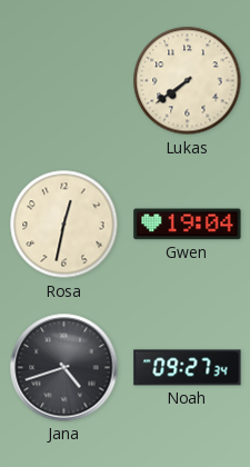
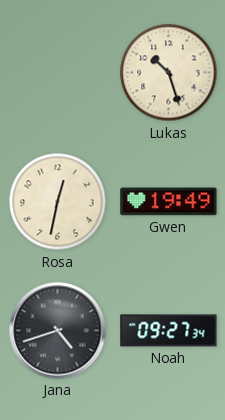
Lukas: 7:39 -> 10:27
Gwen: 19:04 -> 19:49
